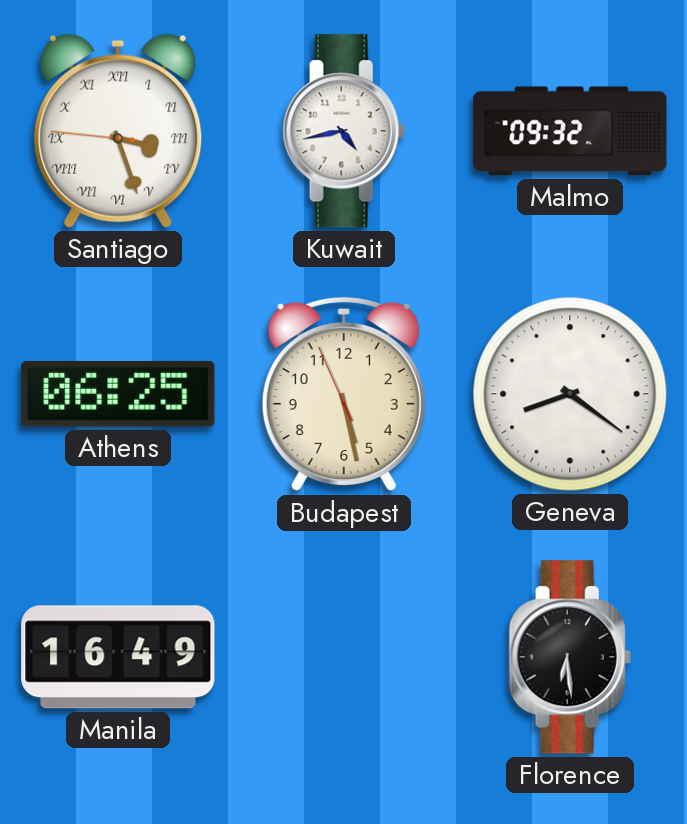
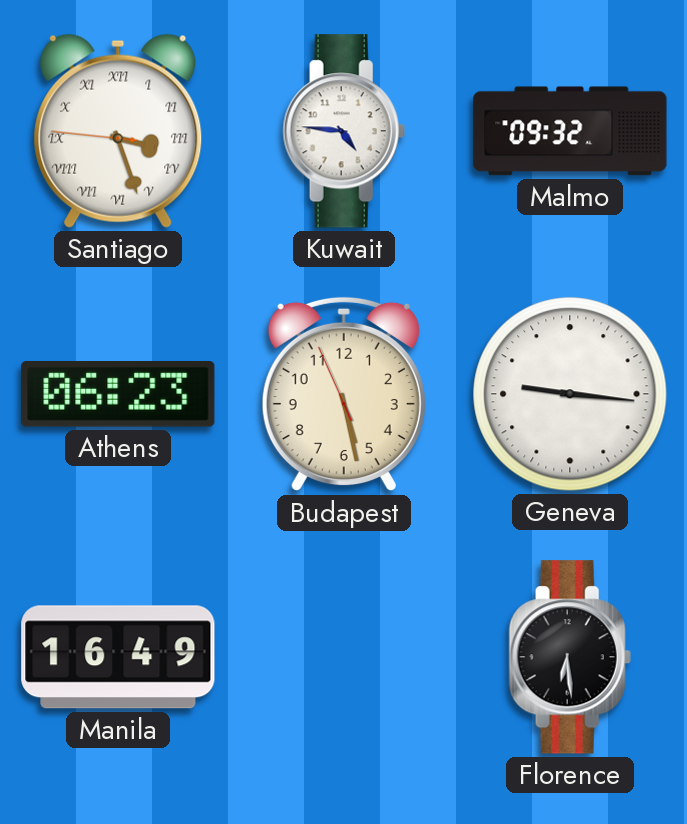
Kuwait: 4:43 -> 4:46
Athens: 06:25 -> 06:23
Geneva: 8:21 -> 9:16
